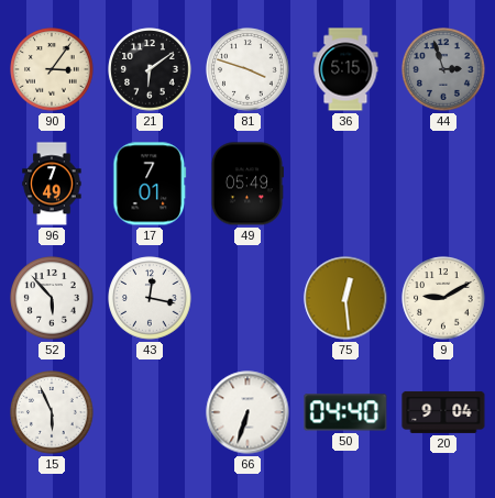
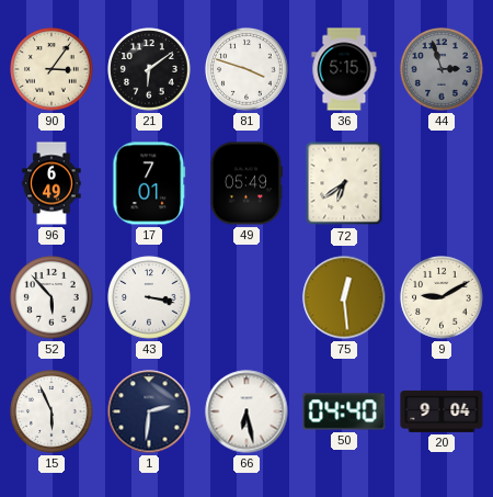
96: 7:49 -> 6:49
72: none -> 6:39
43: 12:17 -> 3:17
1: none -> 2:31
66: 6:33 -> 6:28
